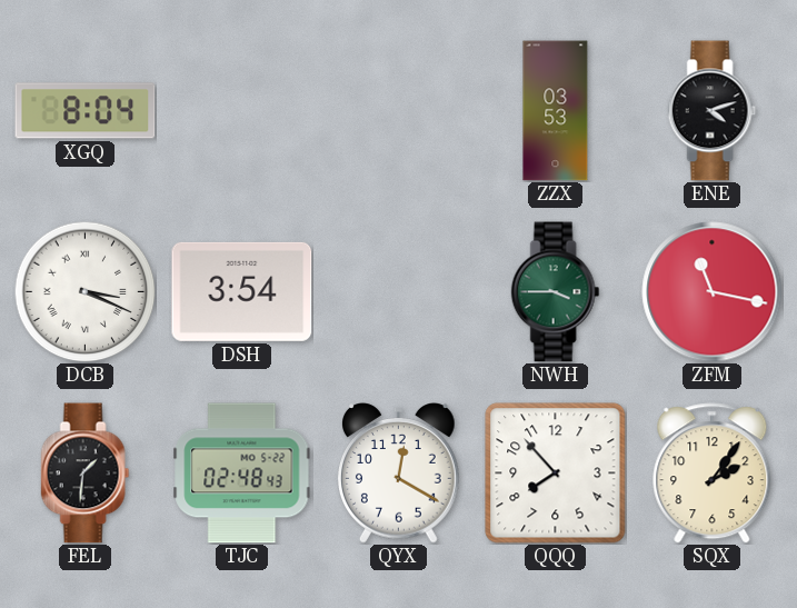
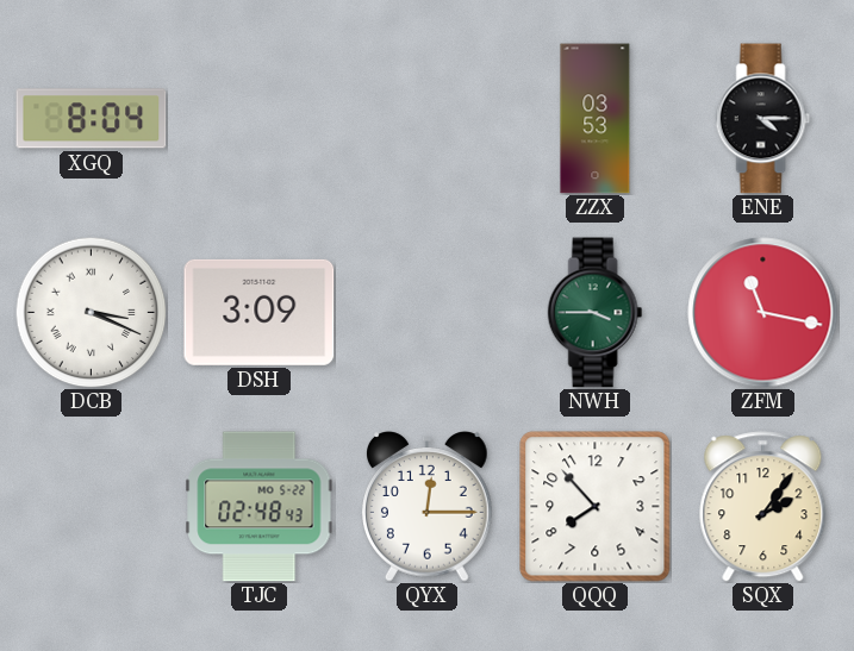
ENE: 4:12 -> 4:15
DSH: 3:54 -> 3:09
FEL: 1:31 -> none
QYX: 12:20 -> 12:15
